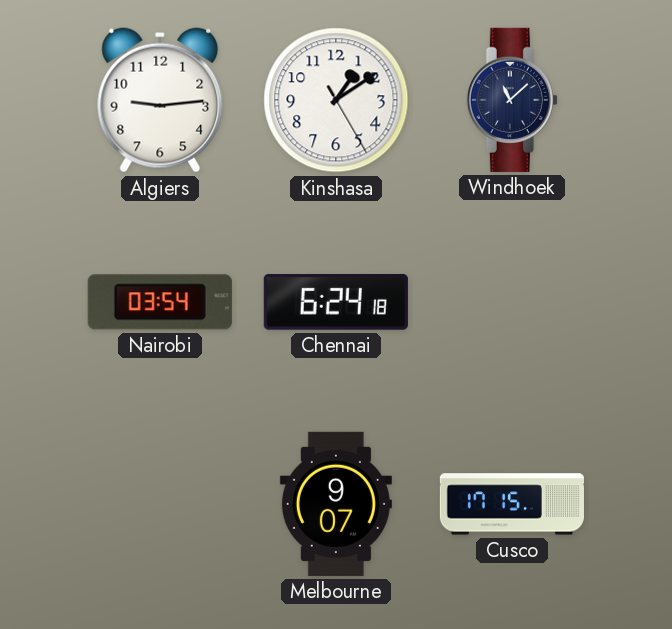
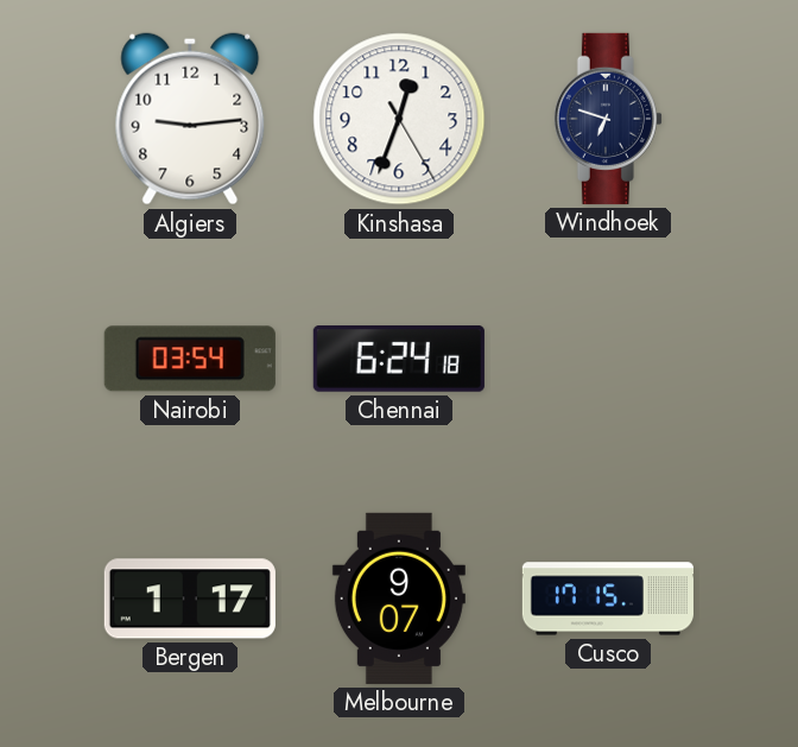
Kinshasa: 1:09 -> 12:33
Windhoek: 11:08 -> 6:48
Bergen: none -> 1:17
